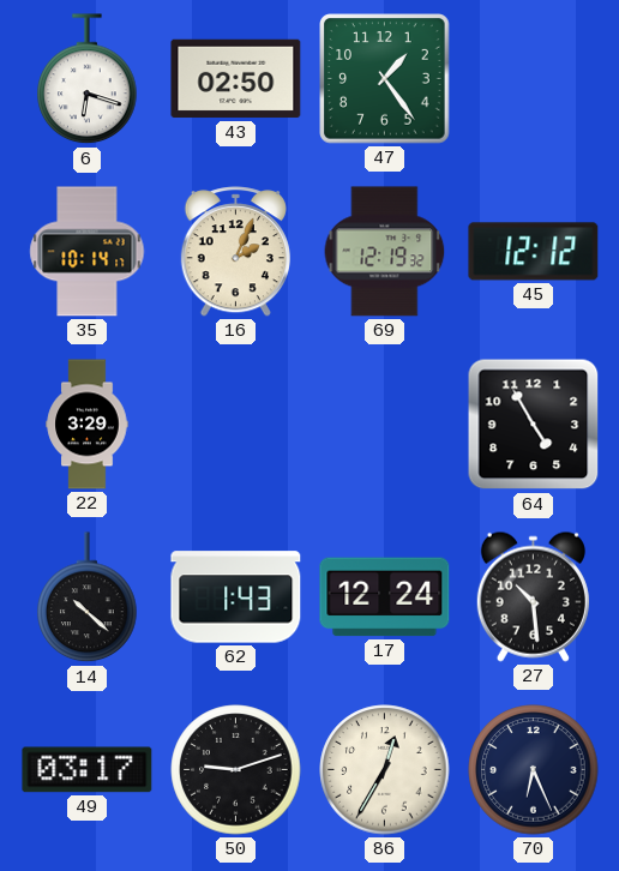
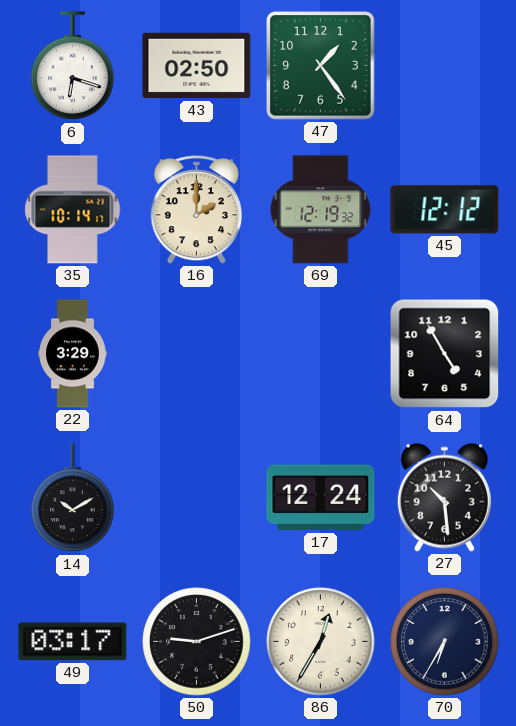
16: 2:04 -> 2:00
14: 10:22 -> 10:10
62: 1:43 -> none
70: 6:26 -> 6:35
